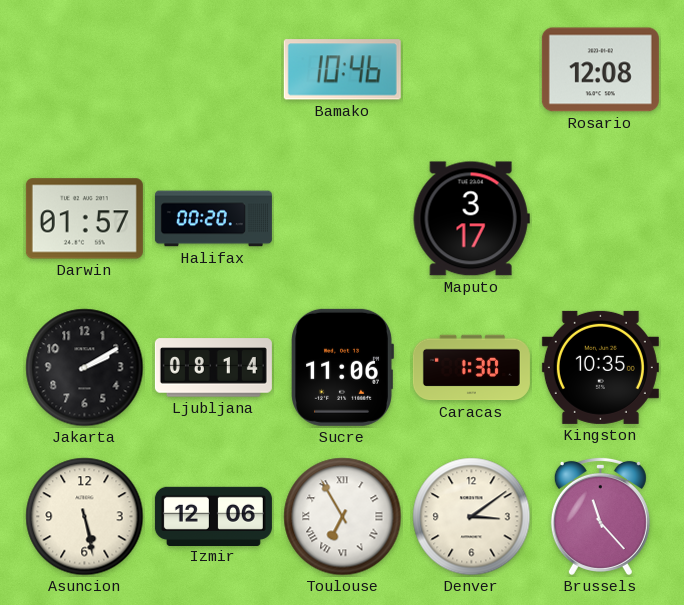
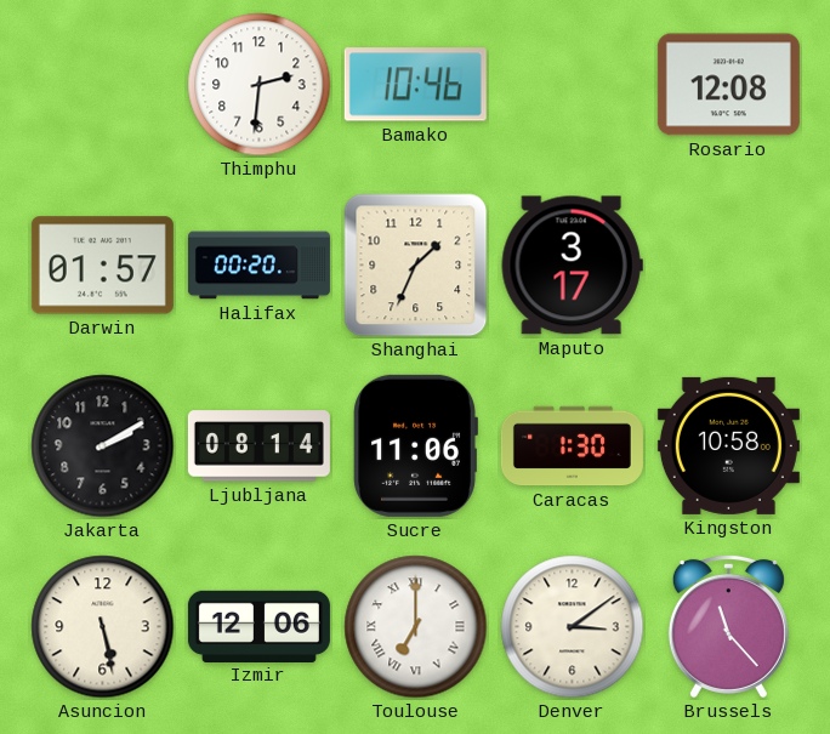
Thimphu: none -> 2:31
Shanghai: none -> 1:34
Kingston: 10:35 -> 10:58
Toulouse: 6:55 -> 7:00
